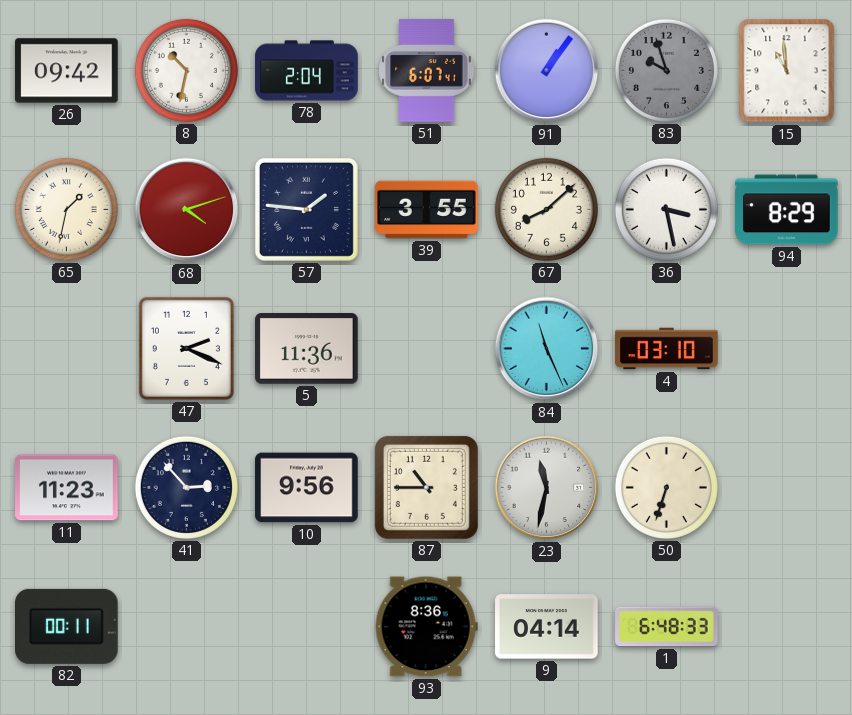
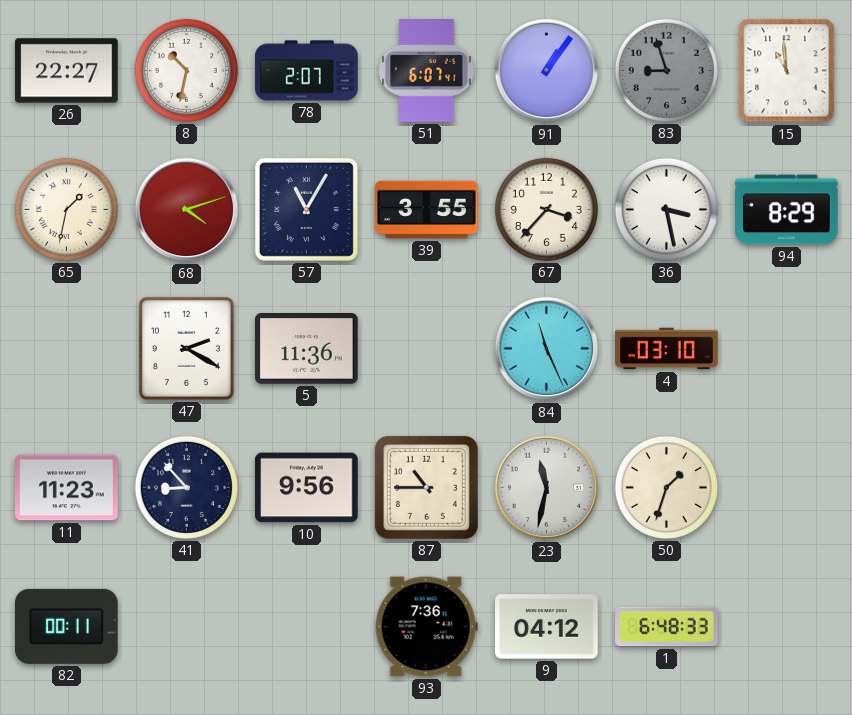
26: 09:42 -> 22:27
78: 2:04 -> 2:07
83: 9:57 -> 8:57
57: 1:46 -> 11:05
67: 8:08 -> 3:37
47: 2:19 -> 2:20
41: 2:53 -> 8:53
50: 6:33 -> 1:33
93: 8:36 -> 7:36
9: 04:14 -> 04:12
